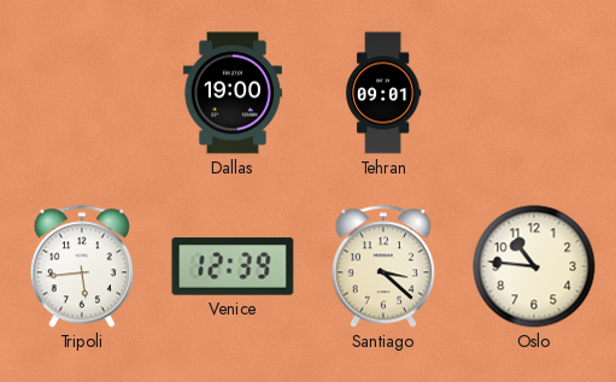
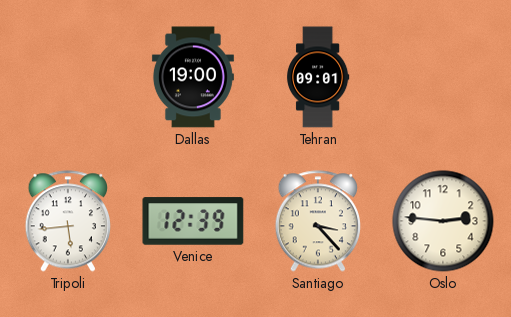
Santiago: 3:22 -> 3:23
Oslo: 10:46 -> 2:46
